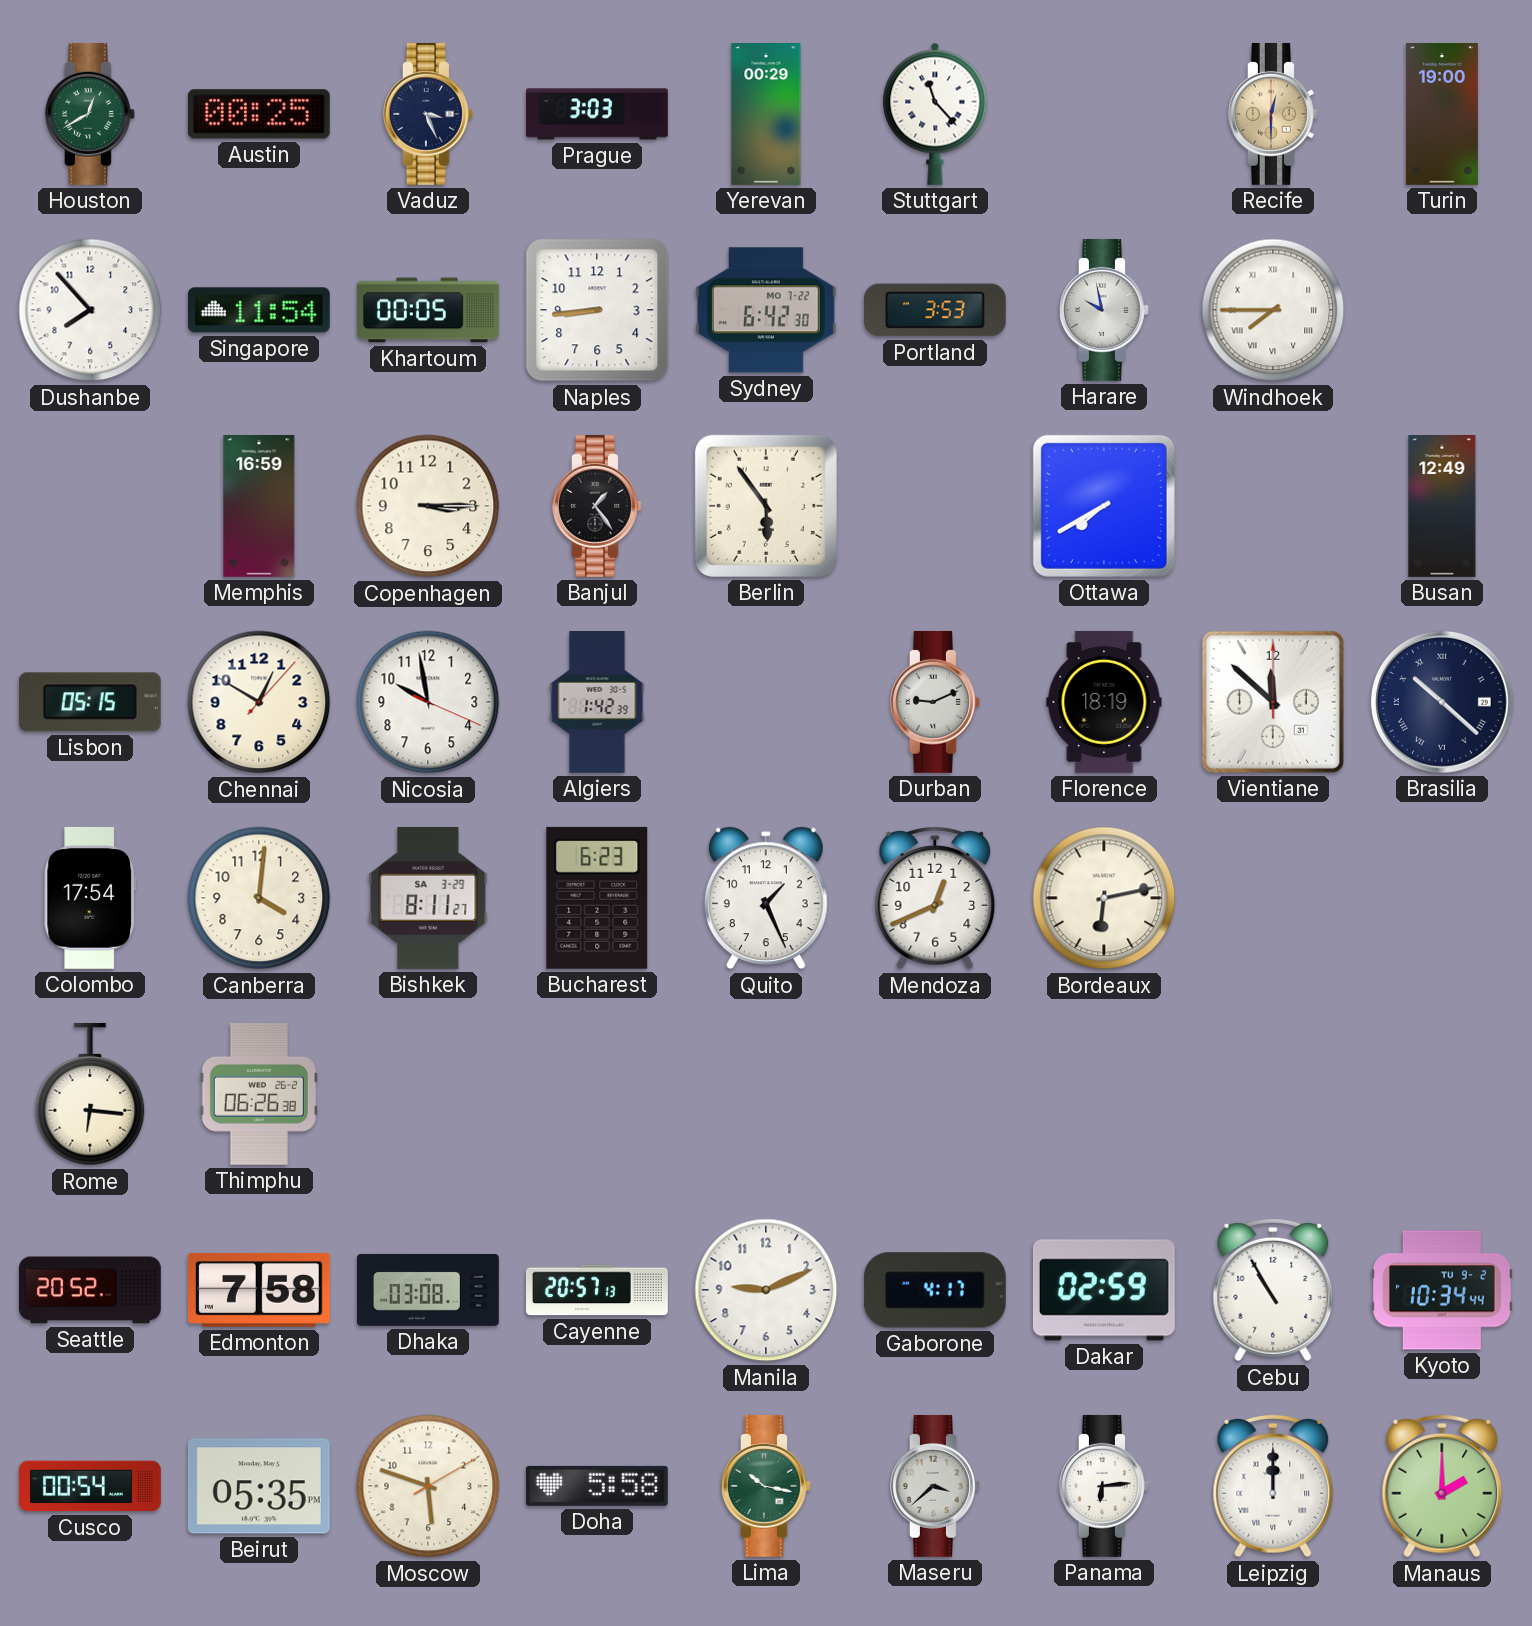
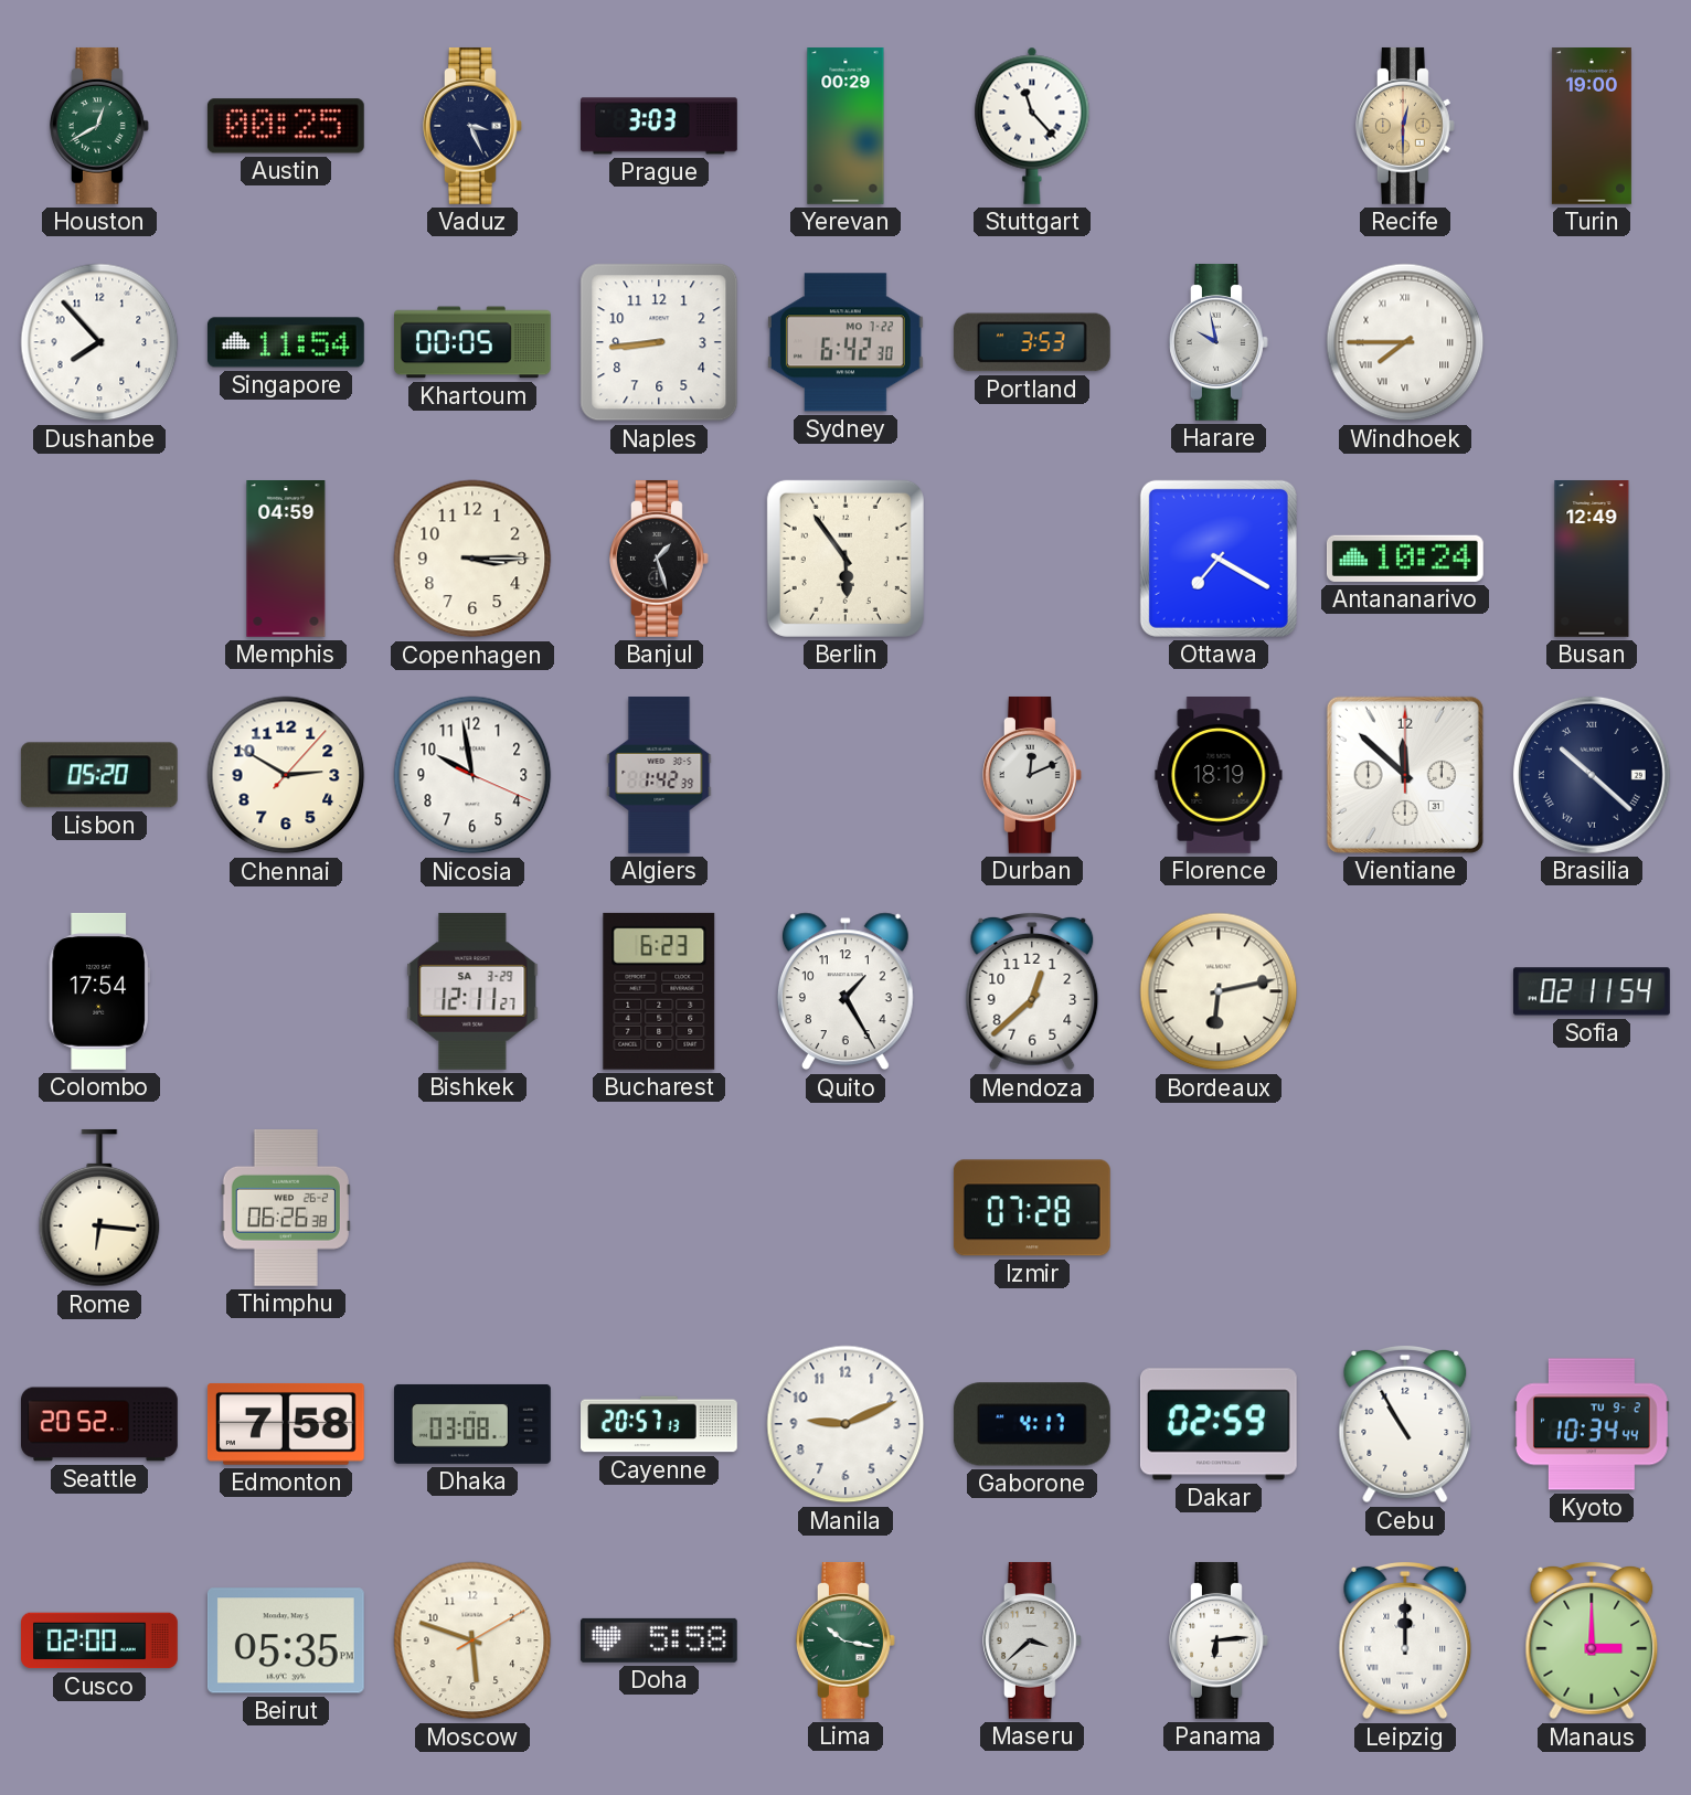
Memphis: 16:59 -> 04:59
Banjul: 1:24 -> 1:27
Ottawa: 7:40 -> 7:20
Antananarivo: none -> 10:24
Lisbon: 05:15 -> 05:20
Chennai: 12:50 -> 2:50
Durban: 9:11 -> 12:11
Canberra: 4:01 -> none
Bishkek: 8:11 -> 12:11
Quito: 1:26 -> 1:25
Mendoza: 12:41 -> 12:38
Sofia: none -> 02:11
Izmir: none -> 07:28
Cusco: 00:54 -> 02:00
Manaus: 2:00 -> 3:00
